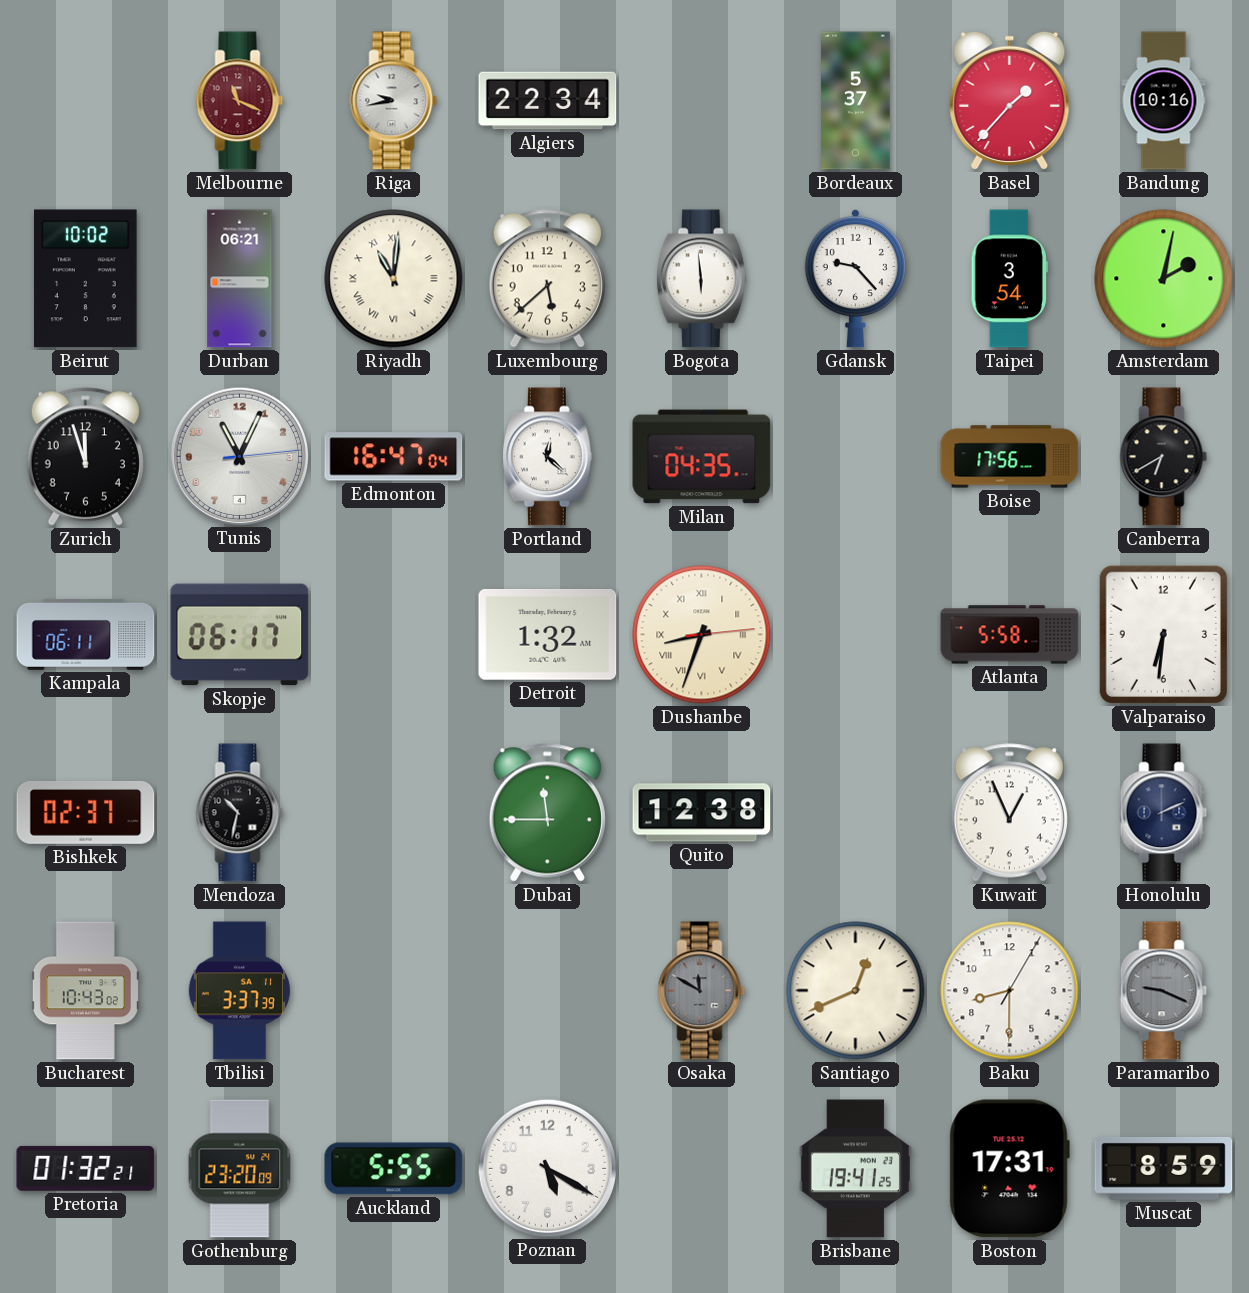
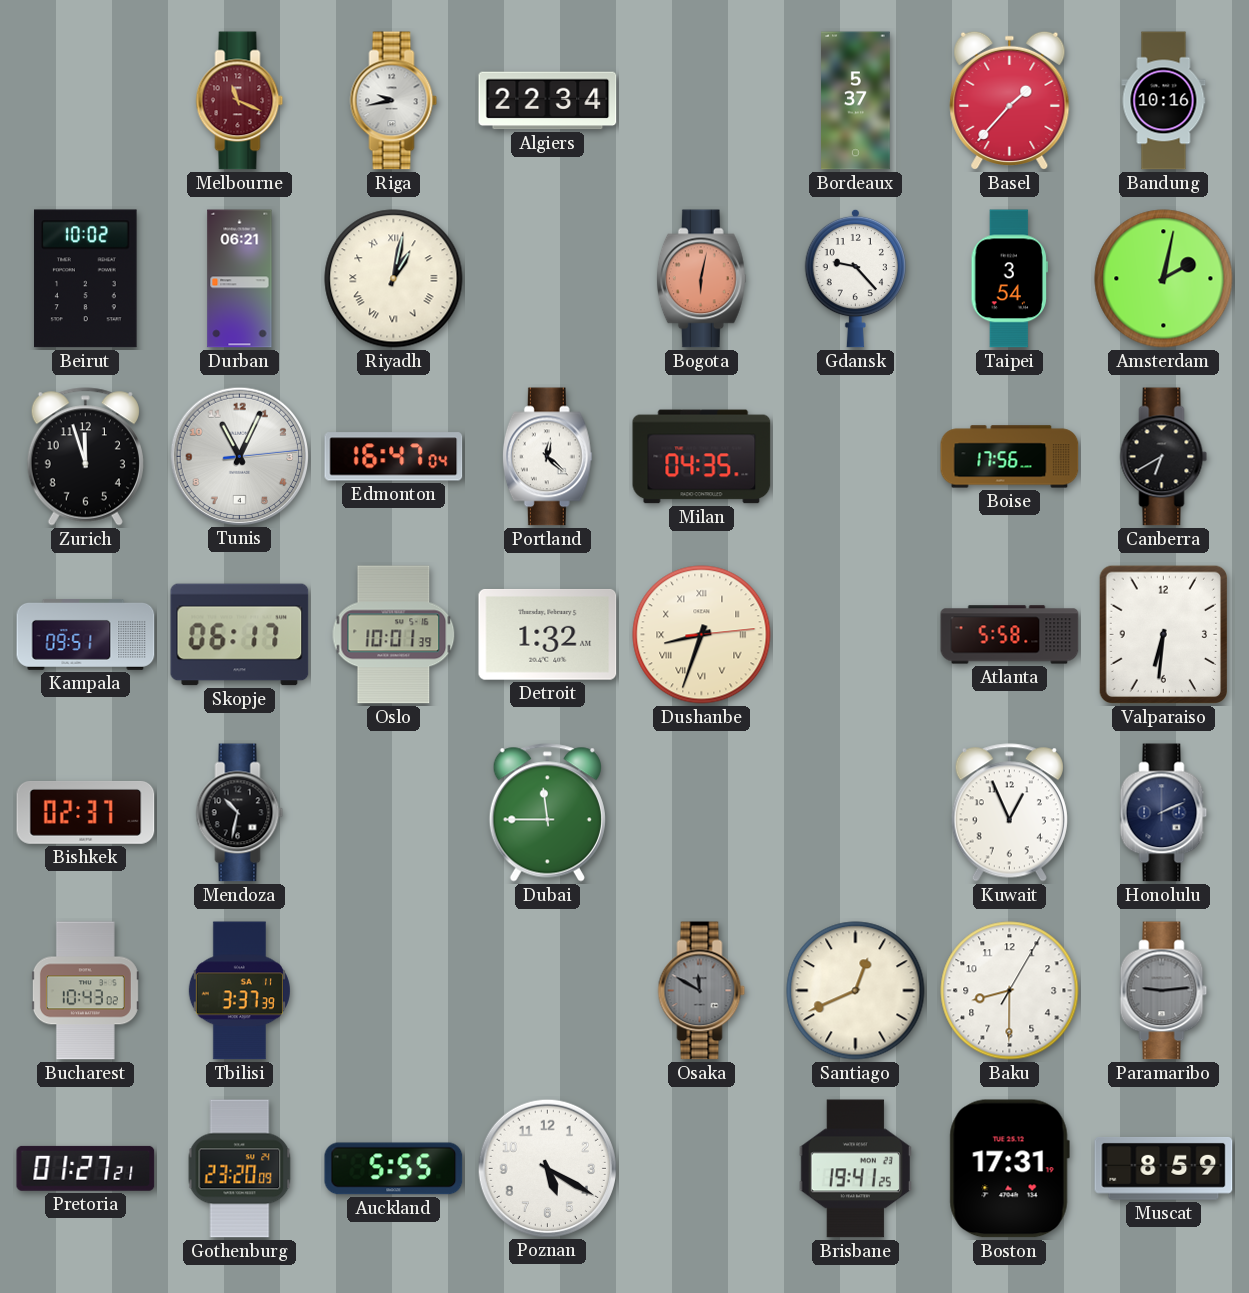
Riyadh: 11:01 -> 1:02
Luxembourg: 5:38 -> none
Bogota: 5:59 -> 6:02
Bogota dial: white -> salmon
Kampala: 06:11 -> 09:51
Oslo: none -> 10:01
Quito: 12:38 -> none
Paramaribo: 9:19 -> 9:14
Pretoria: 01:32 -> 01:27
